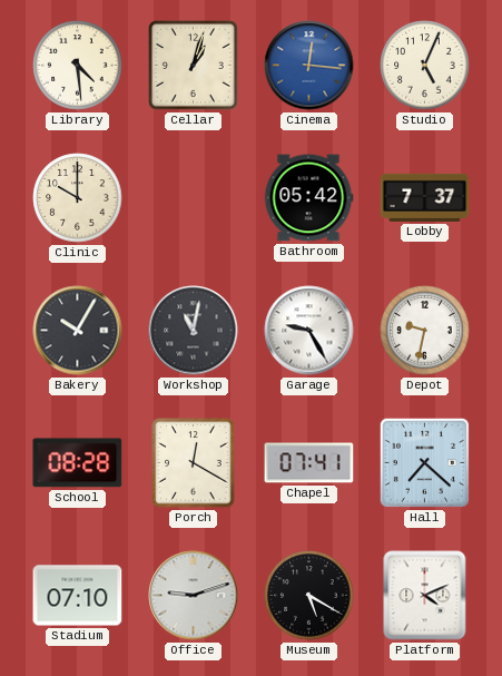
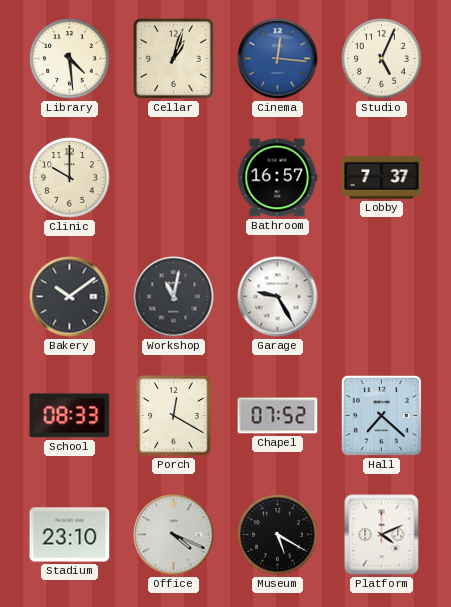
Bathroom: 05:42 -> 16:57
Bakery: 10:05 -> 10:09
Depot: 9:32 -> none
School: 08:28 -> 08:33
Chapel: 07:41 -> 07:52
Stadium: 07:10 -> 23:10
Office: 9:12 -> 4:19
